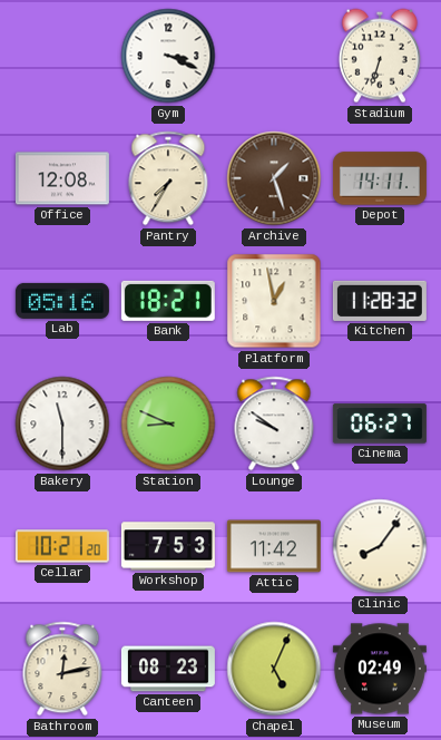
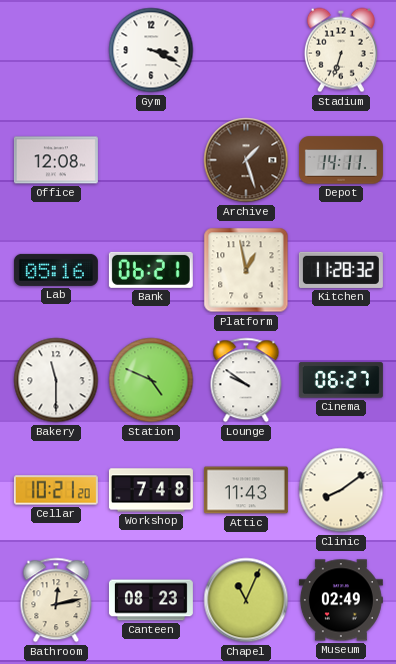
Pantry: 7:35 -> none
Bank: 18:21 -> 06:21
Station: 8:49 -> 4:49
Workshop: 7:53 -> 7:48
Attic: 11:42 -> 11:43
Clinic: 8:06 -> 8:09
Chapel: 5:04 -> 11:04
